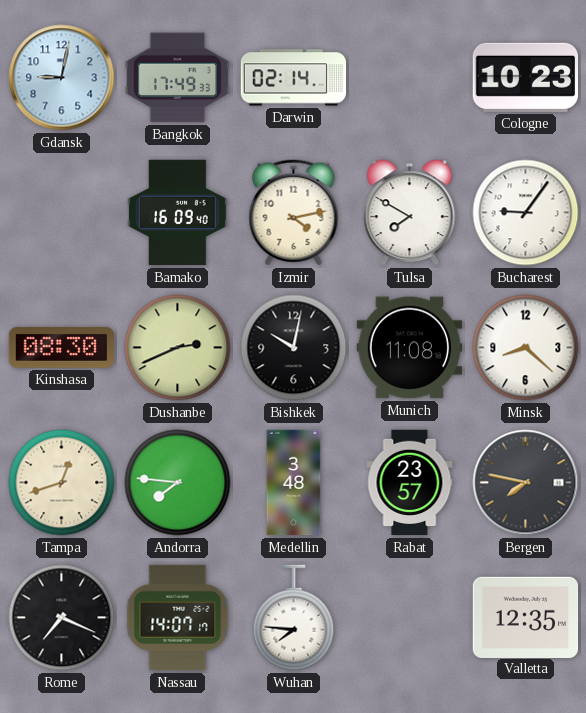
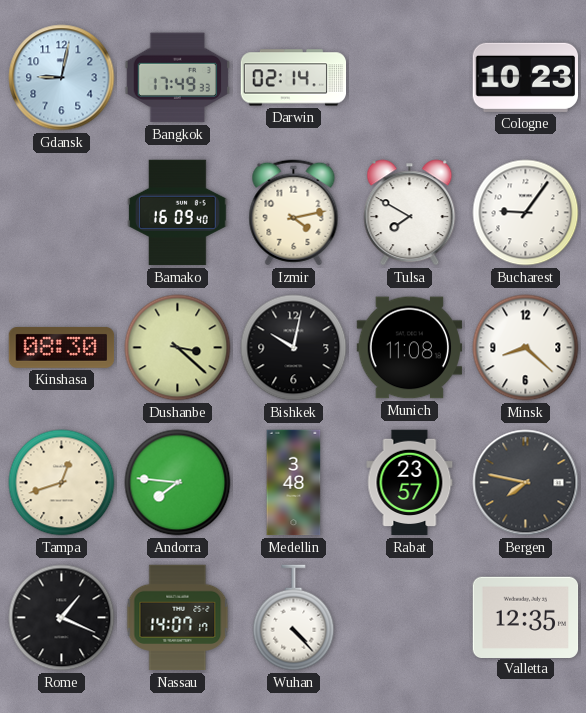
Dushanbe: 2:41 -> 3:22
Rome: 7:19 -> 1:19
Wuhan: 7:46 -> 4:23
